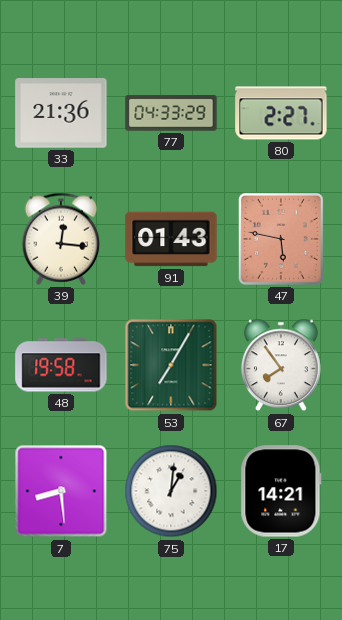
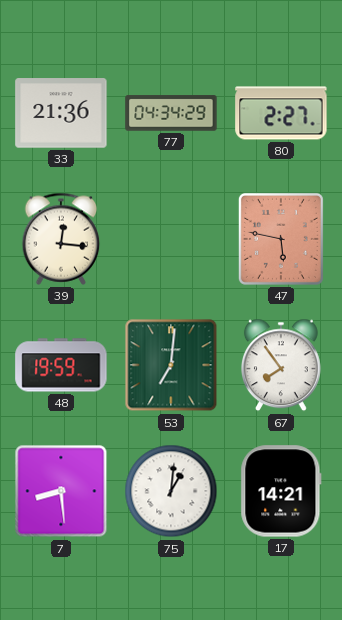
77: 04:33 -> 04:34
91: 01:43 -> none
48: 19:58 -> 19:59
53: 7:05 -> 7:01
